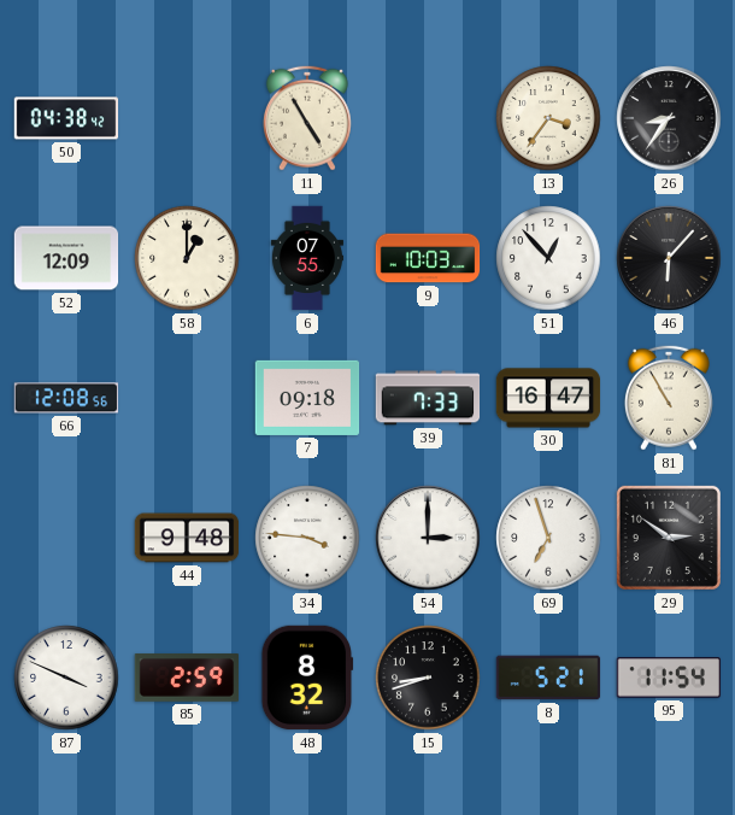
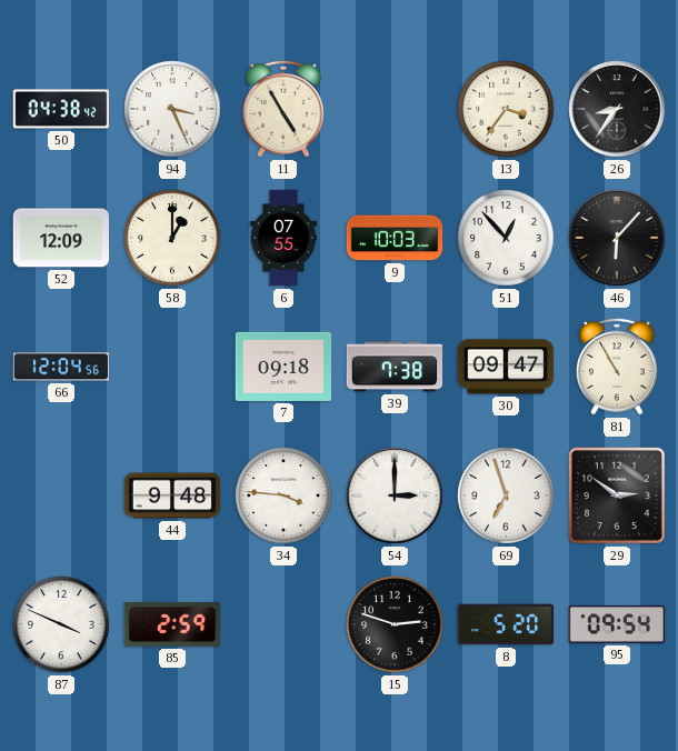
94: none -> 3:26
66: 12:08 -> 12:04
39: 7:33 -> 7:38
30: 16:47 -> 09:47
48: 8:32 -> none
15: 8:42 -> 2:48
8: 5:21 -> 5:20
95: 11:54 -> 09:54
